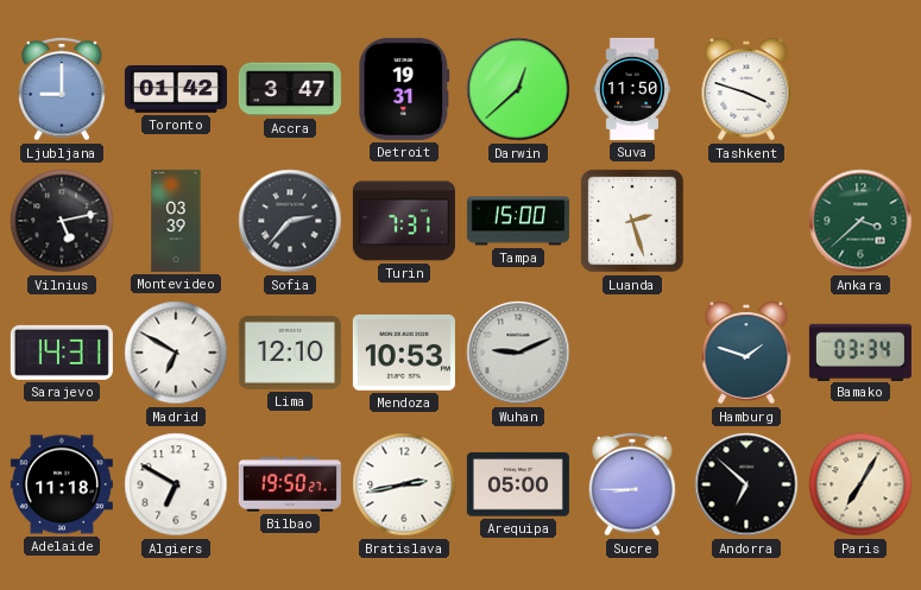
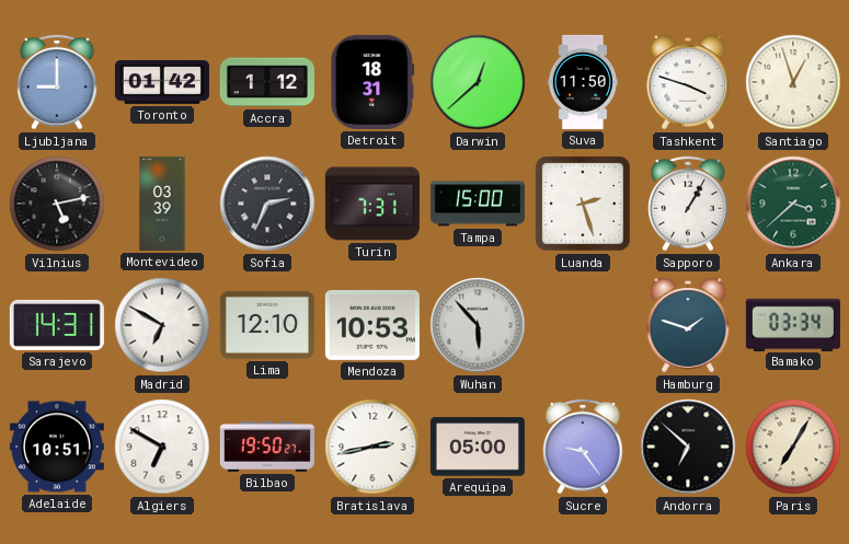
Accra: 3:47 -> 1:12
Detroit: 19:31 -> 18:31
Santiago: none -> 12:57
Sofia: 2:37 -> 2:34
Sapporo: none -> 1:05
Wuhan: 9:11 -> 5:53
Adelaide: 11:18 -> 10:51
Sucre: 8:45 -> 9:24
